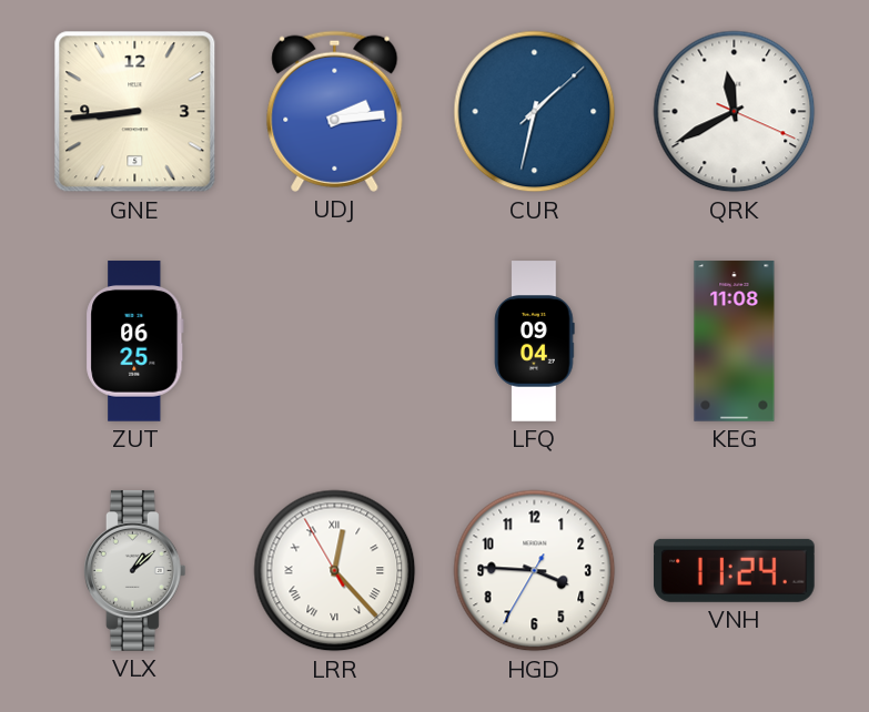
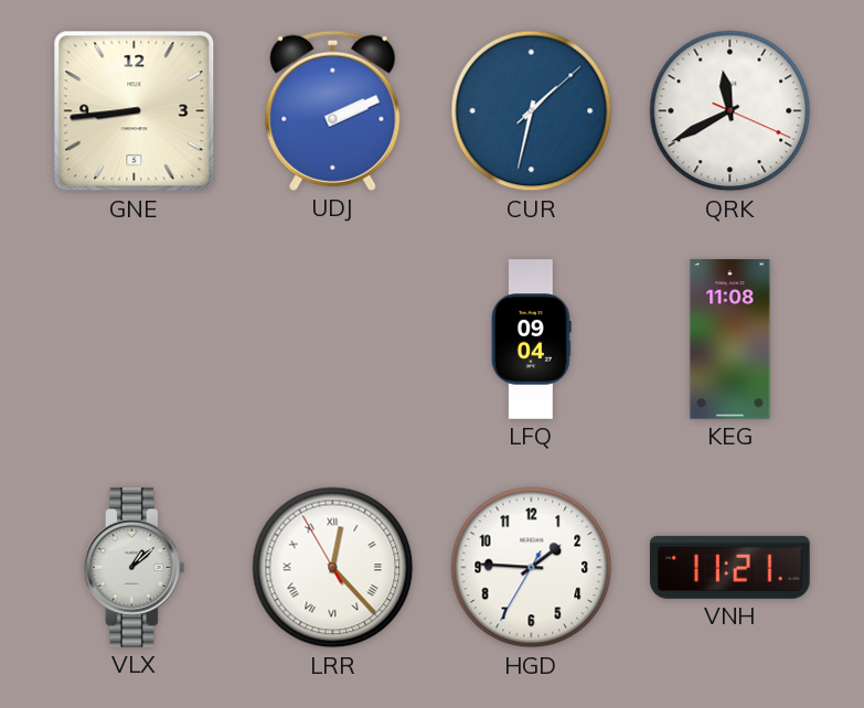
UDJ: 2:14 -> 2:11
ZUT: 06:25 -> none
HGD: 3:45 -> 1:45
VNH: 11:24 -> 11:21
